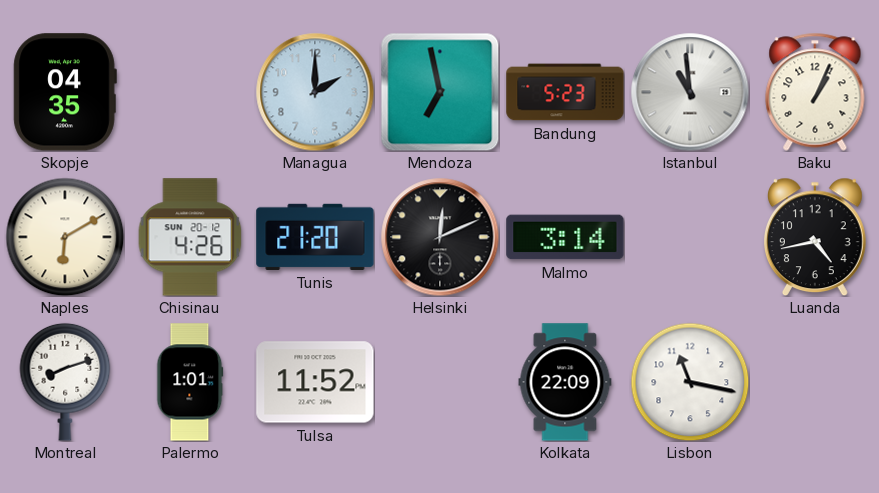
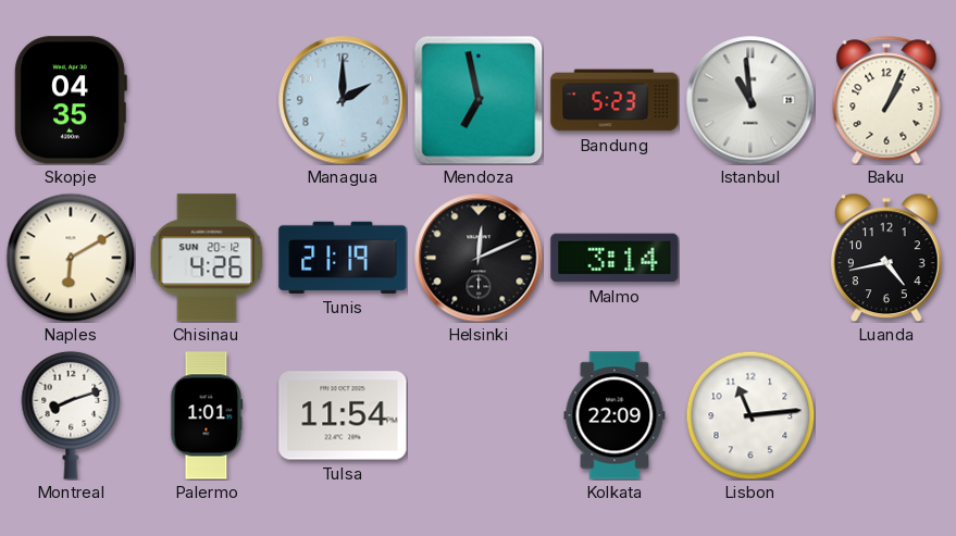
Tunis: 21:20 -> 21:19
Tulsa: 11:52 -> 11:54
Lisbon: 11:17 -> 11:14
